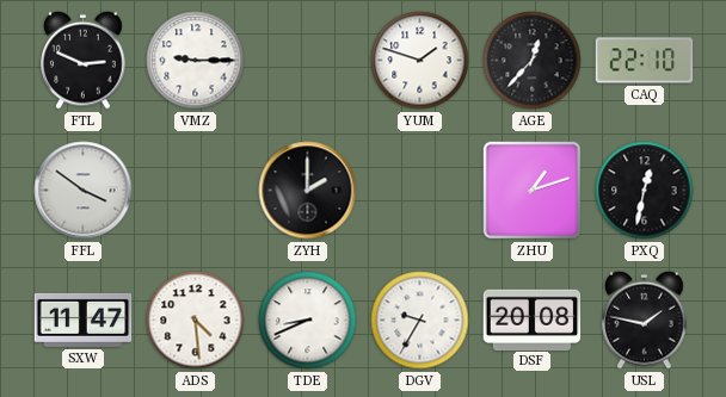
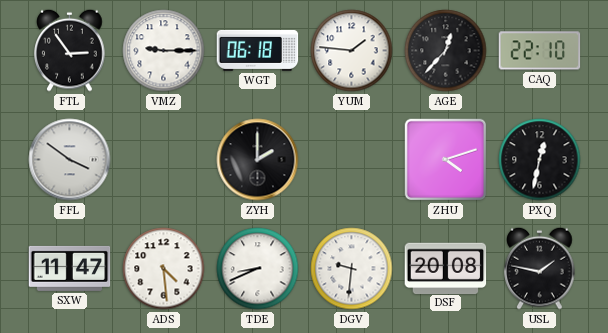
FTL: 2:49 -> 2:54
WGT: none -> 06:18
YUM: 1:48 -> 1:46
ZHU: 1:12 -> 4:12
DGV: 9:35 -> 9:31
